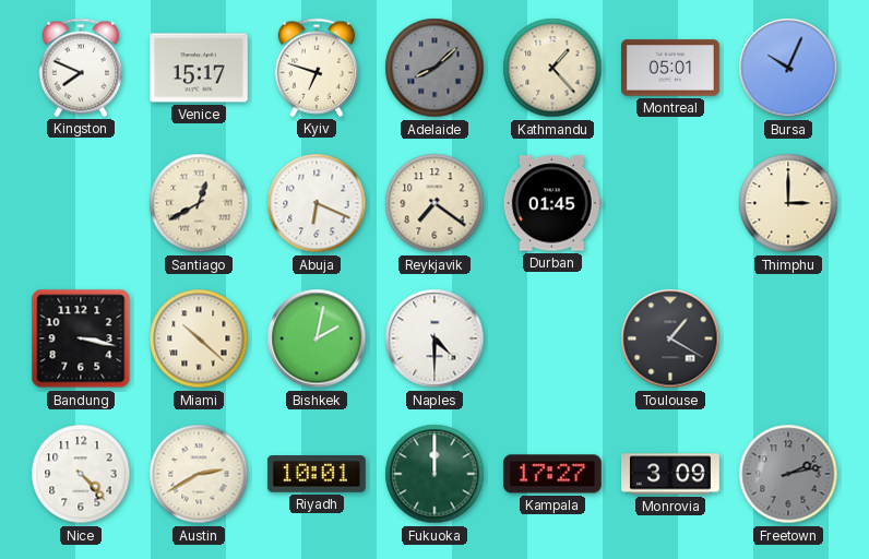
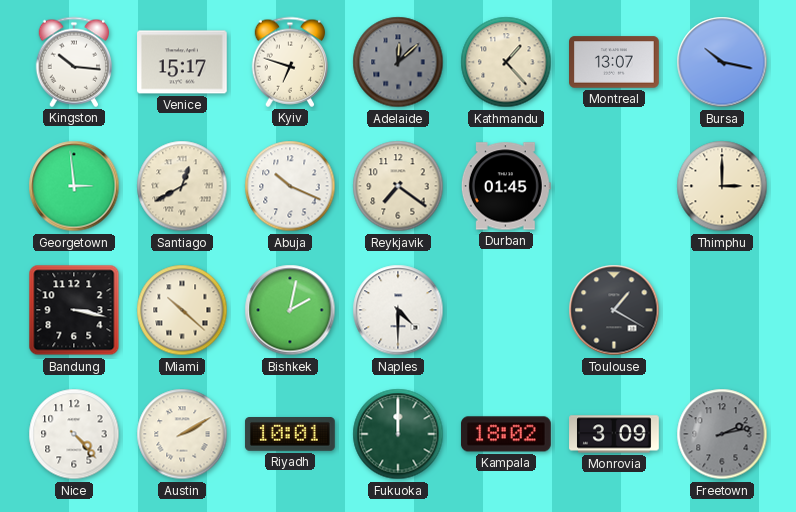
Kingston: 7:49 -> 10:16
Adelaide: 8:08 -> 12:08
Montreal: 05:01 -> 13:07
Bursa: 10:04 -> 10:17
Georgetown: none -> 2:59
Abuja: 6:19 -> 10:19
Austin: 2:40 -> 2:10
Kampala: 17:27 -> 18:02
